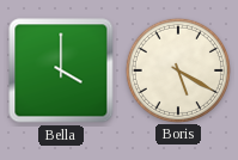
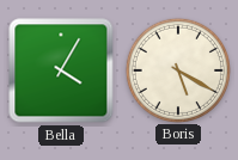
Bella: 4:00 -> 4:05
